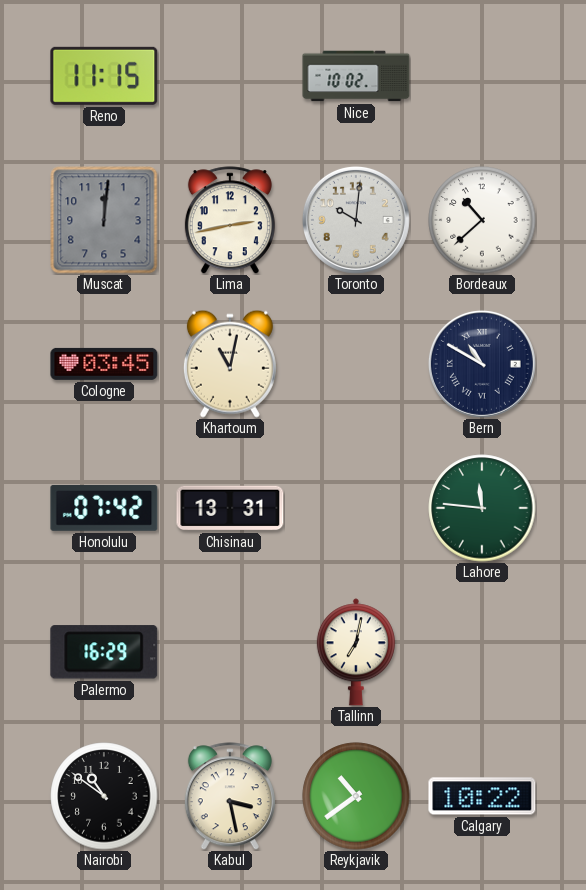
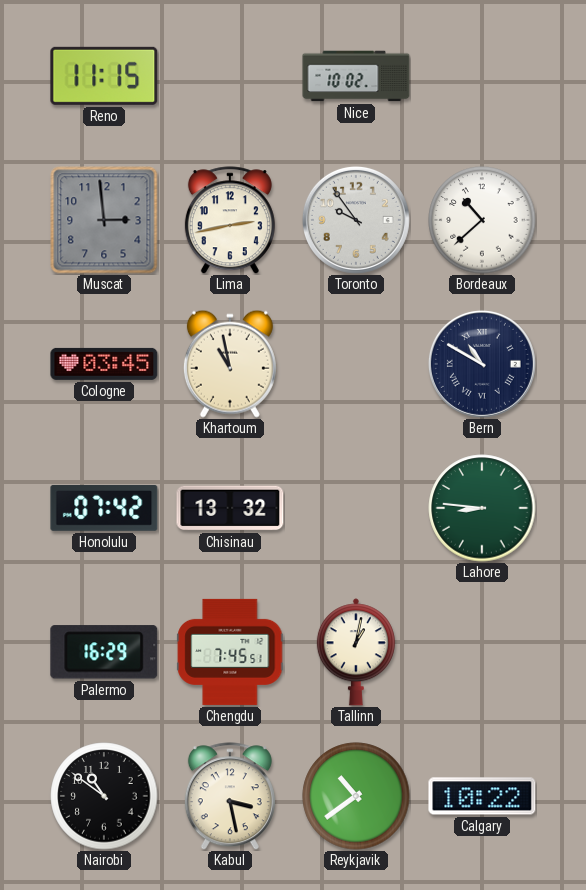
Muscat: 12:01 -> 2:59
Toronto: 10:01 -> 9:54
Khartoum: 11:02 -> 10:58
Chisinau: 13:31 -> 13:32
Lahore: 11:46 -> 8:46
Chengdu: none -> 7:45
Tallinn: 7:02 -> 1:02
